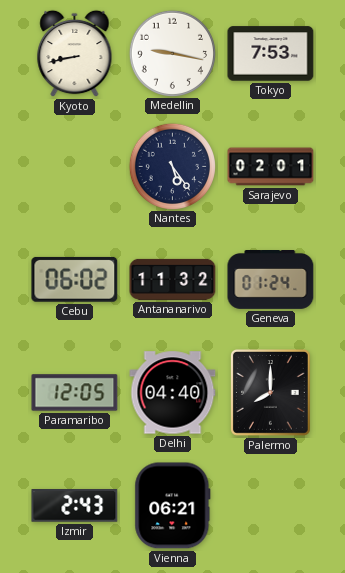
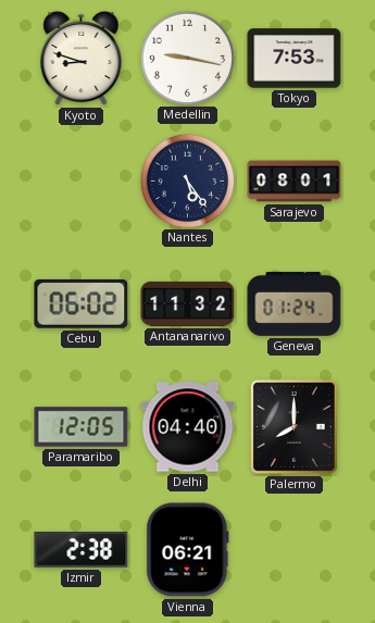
Kyoto: 8:43 -> 8:48
Sarajevo: 02:01 -> 08:01
Izmir: 2:43 -> 2:38
